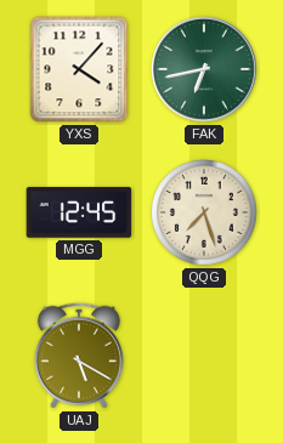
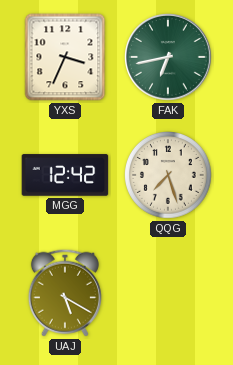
YXS: 4:07 -> 3:34
MGG: 12:45 -> 12:42
